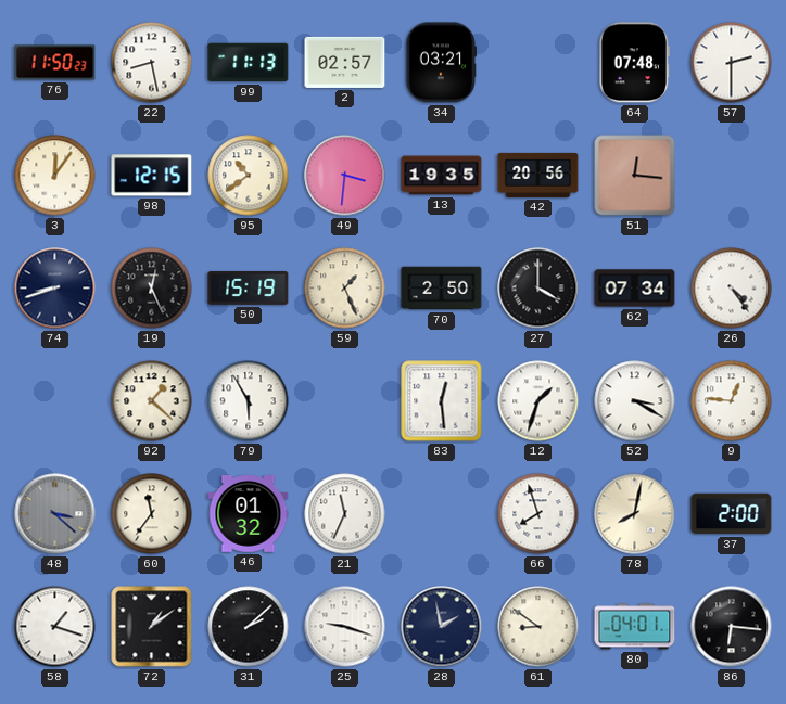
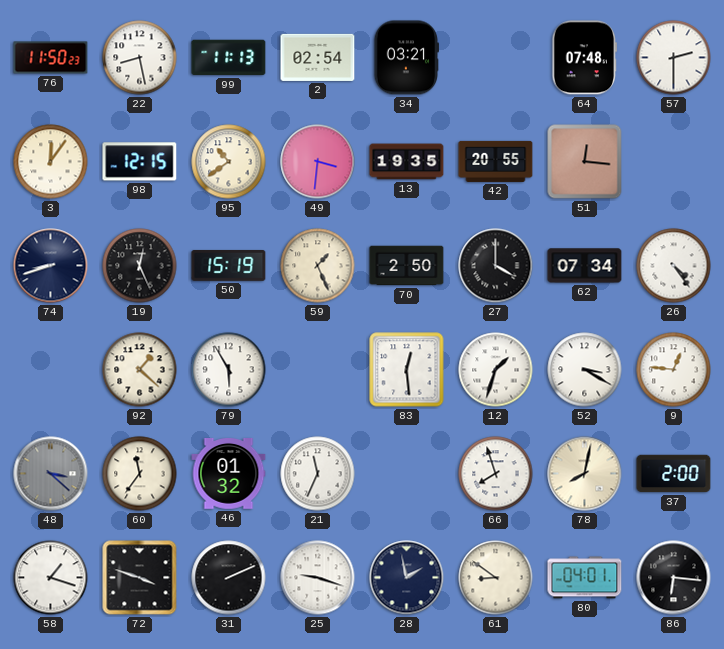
2: 02:57 -> 02:54
42: 20:56 -> 20:55
72: 1:09 -> 3:48
31: 2:08 -> 2:11
